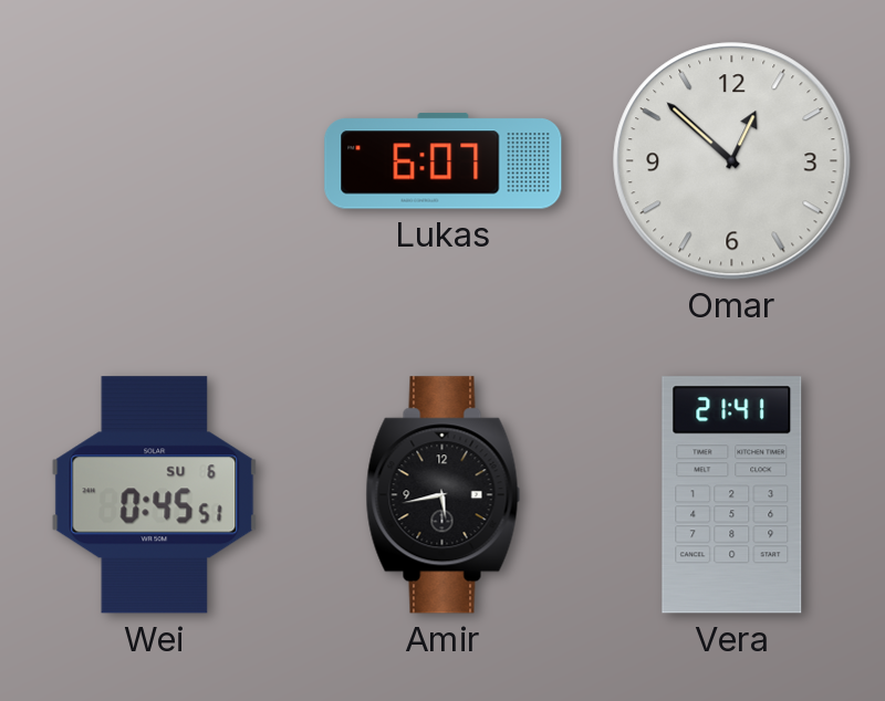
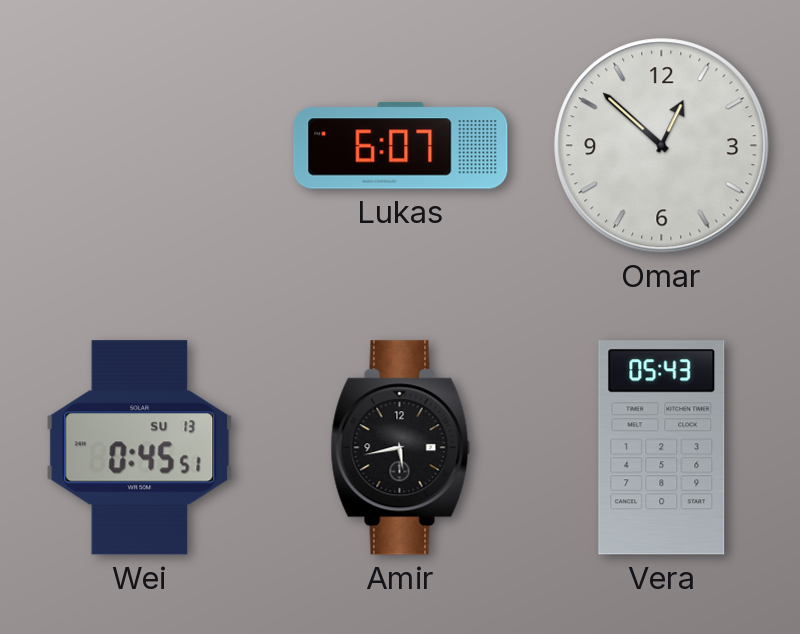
Wei date: SU 6 -> SU 13
Vera: 21:41 -> 05:43
